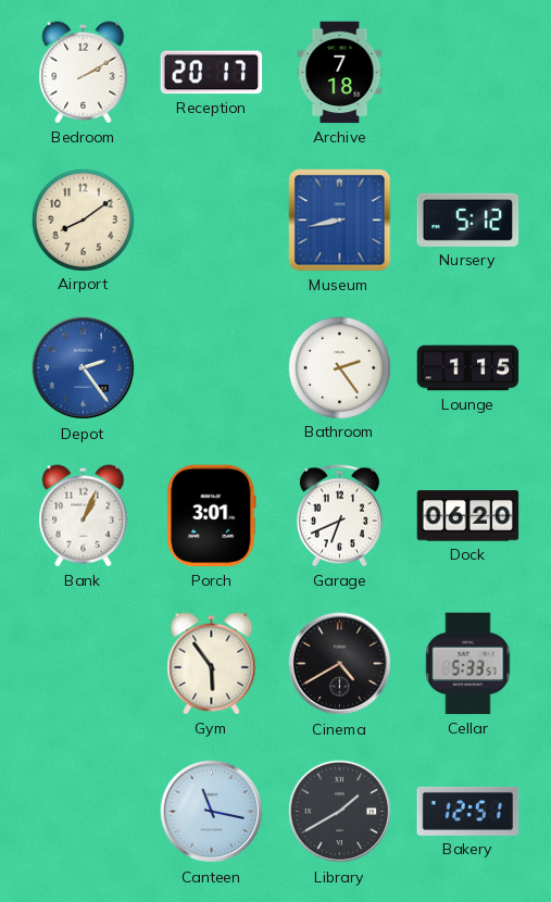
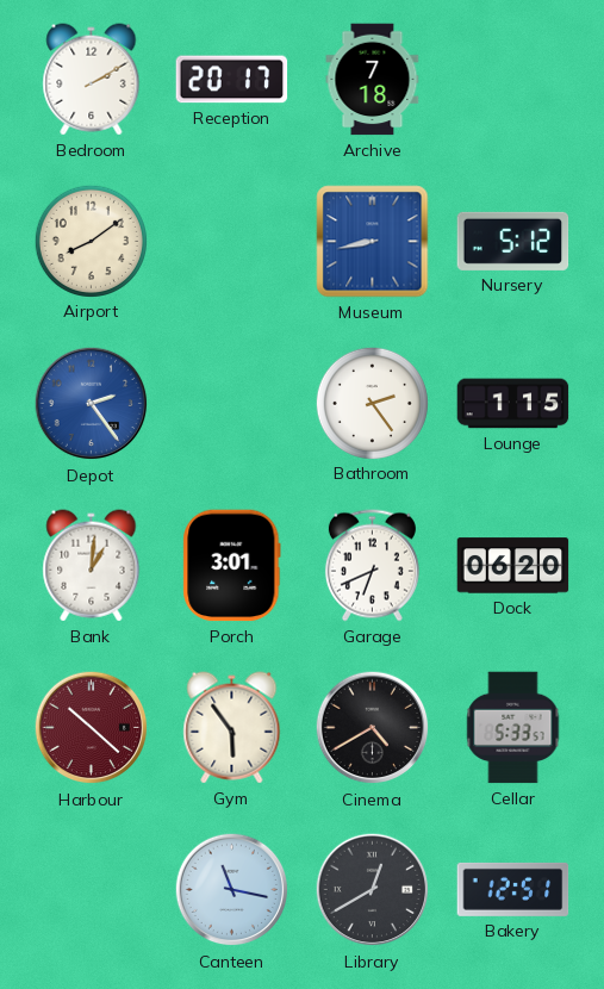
Bank: 1:04 -> 1:01
Harbour: none -> 10:22
Library: 1:40 -> 12:40
